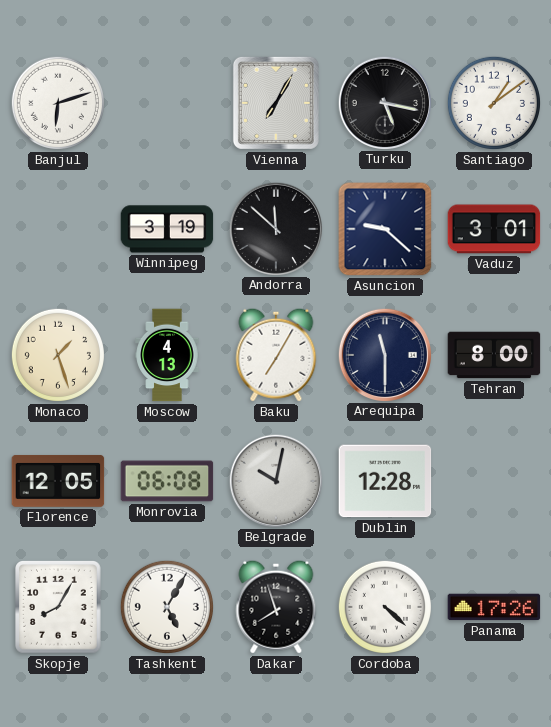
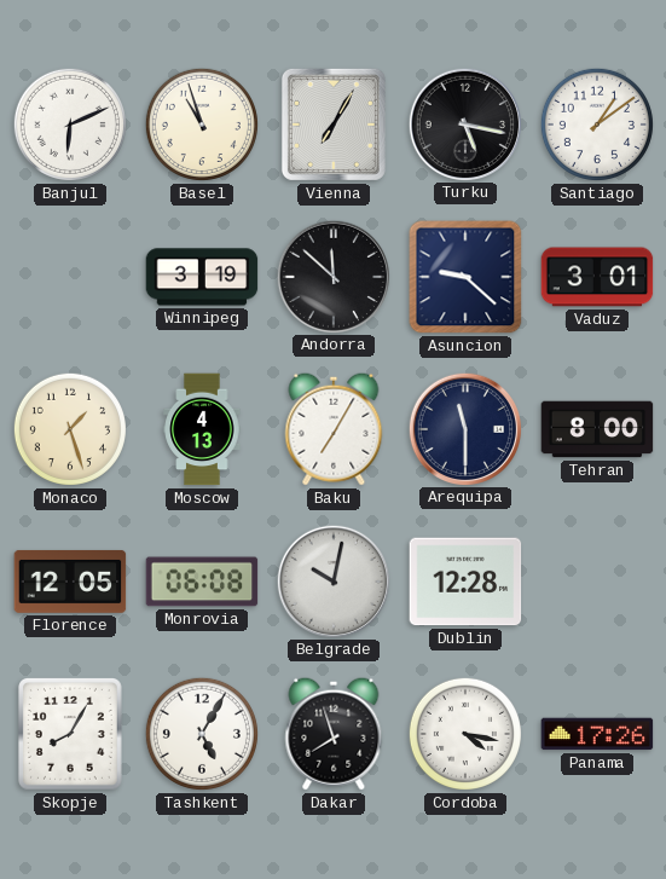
Banjul: 6:12 -> 6:11
Basel: none -> 10:57
Cordoba: 4:22 -> 4:17
